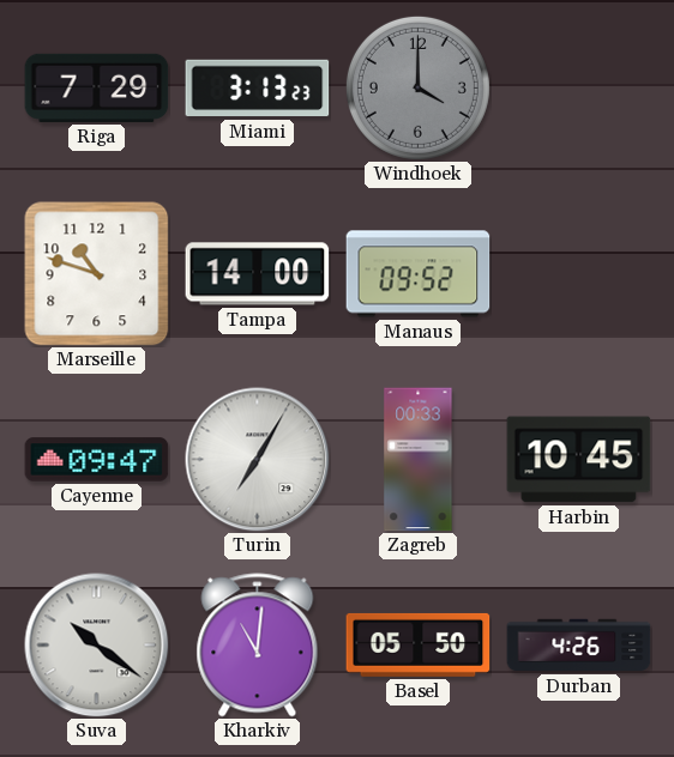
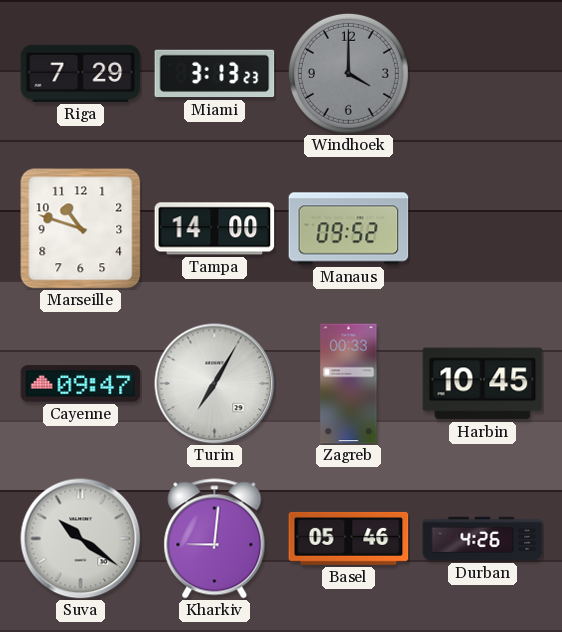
Kharkiv: 11:01 -> 9:01
Basel: 05:50 -> 05:46
